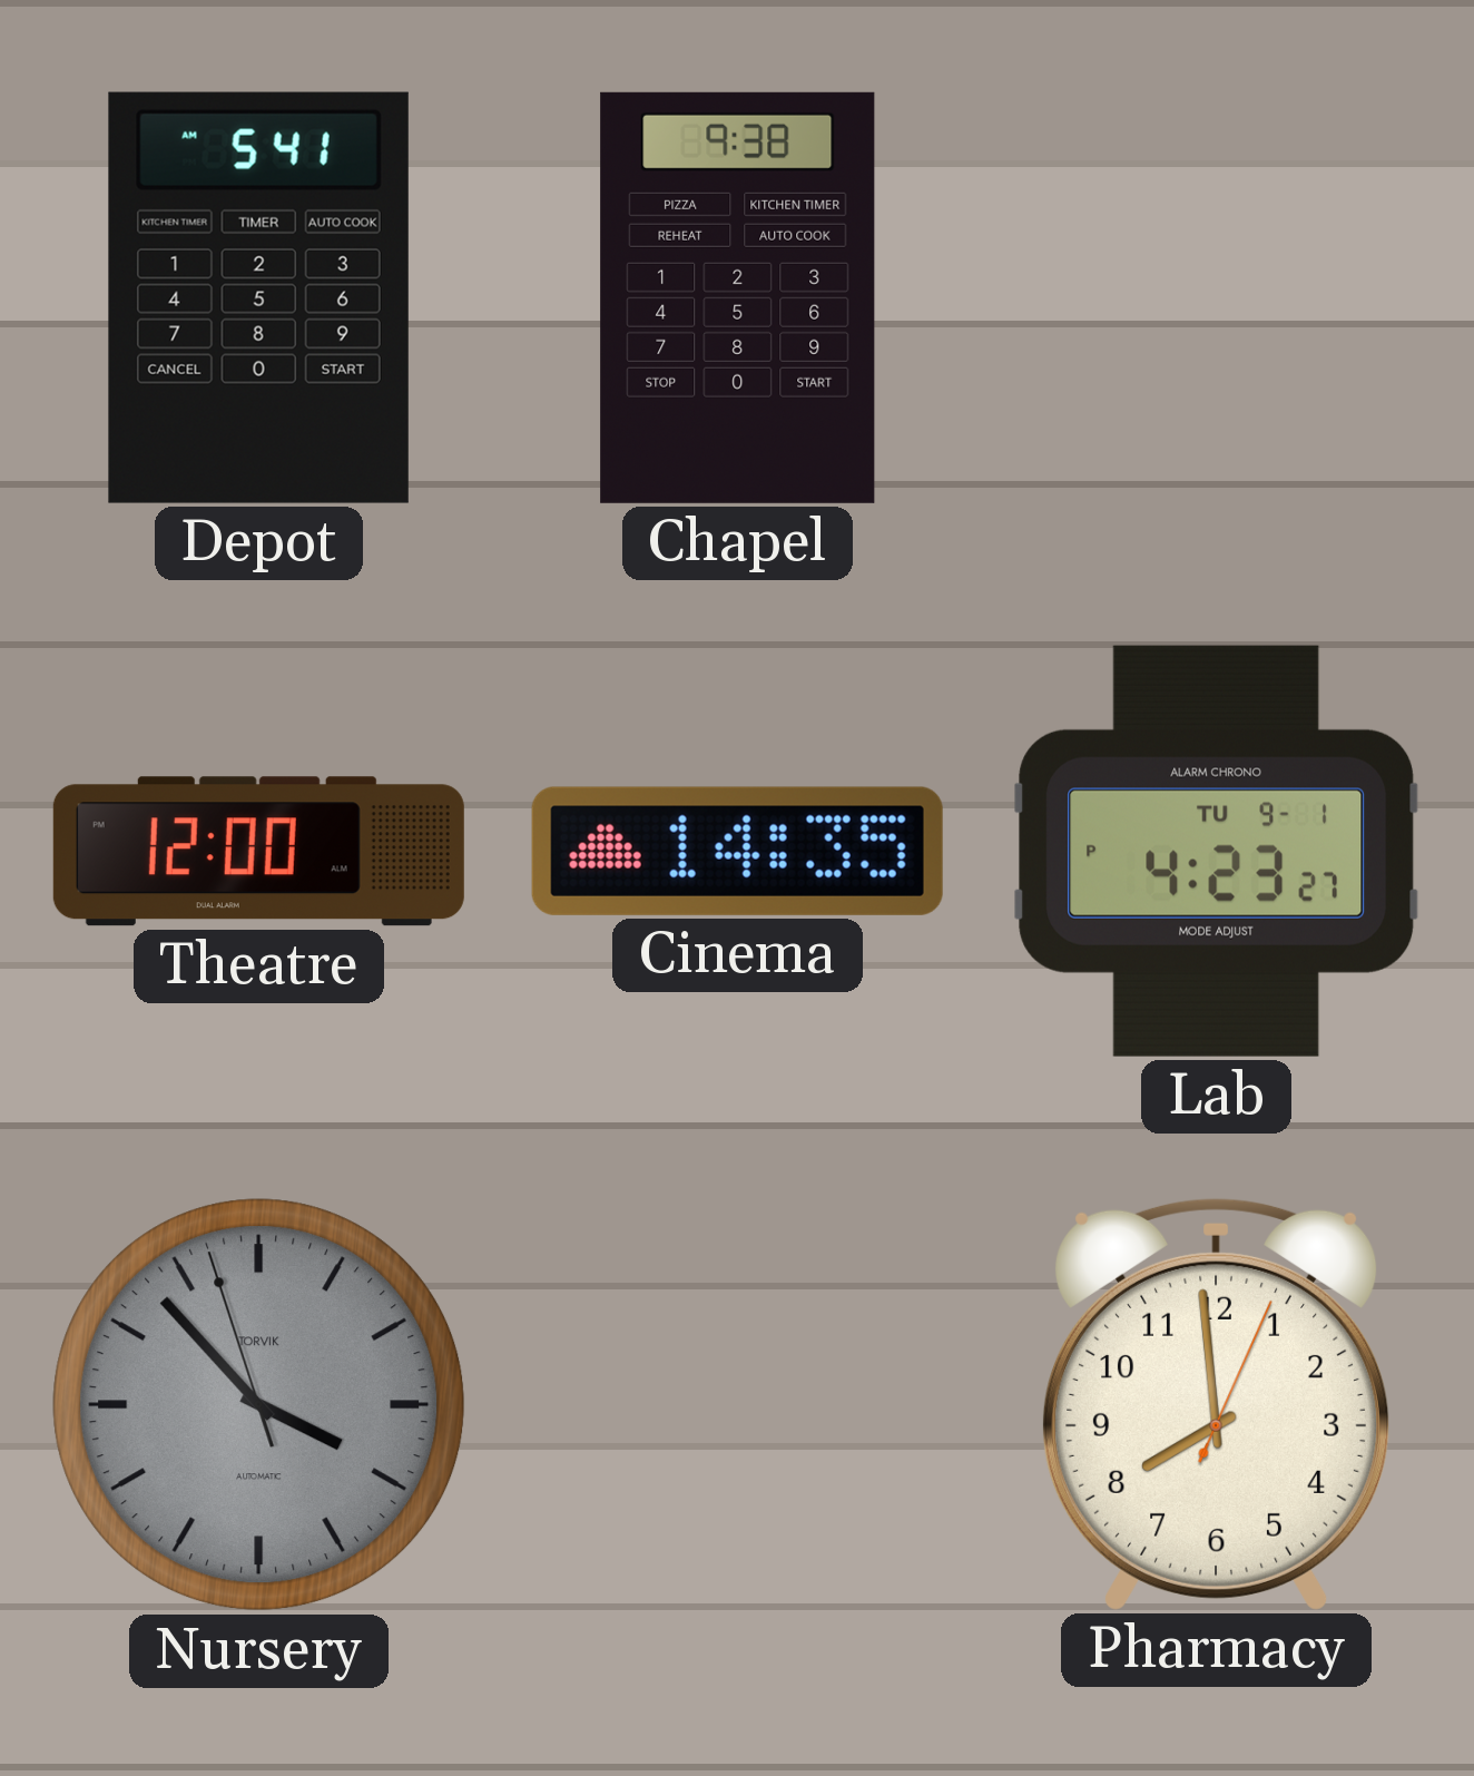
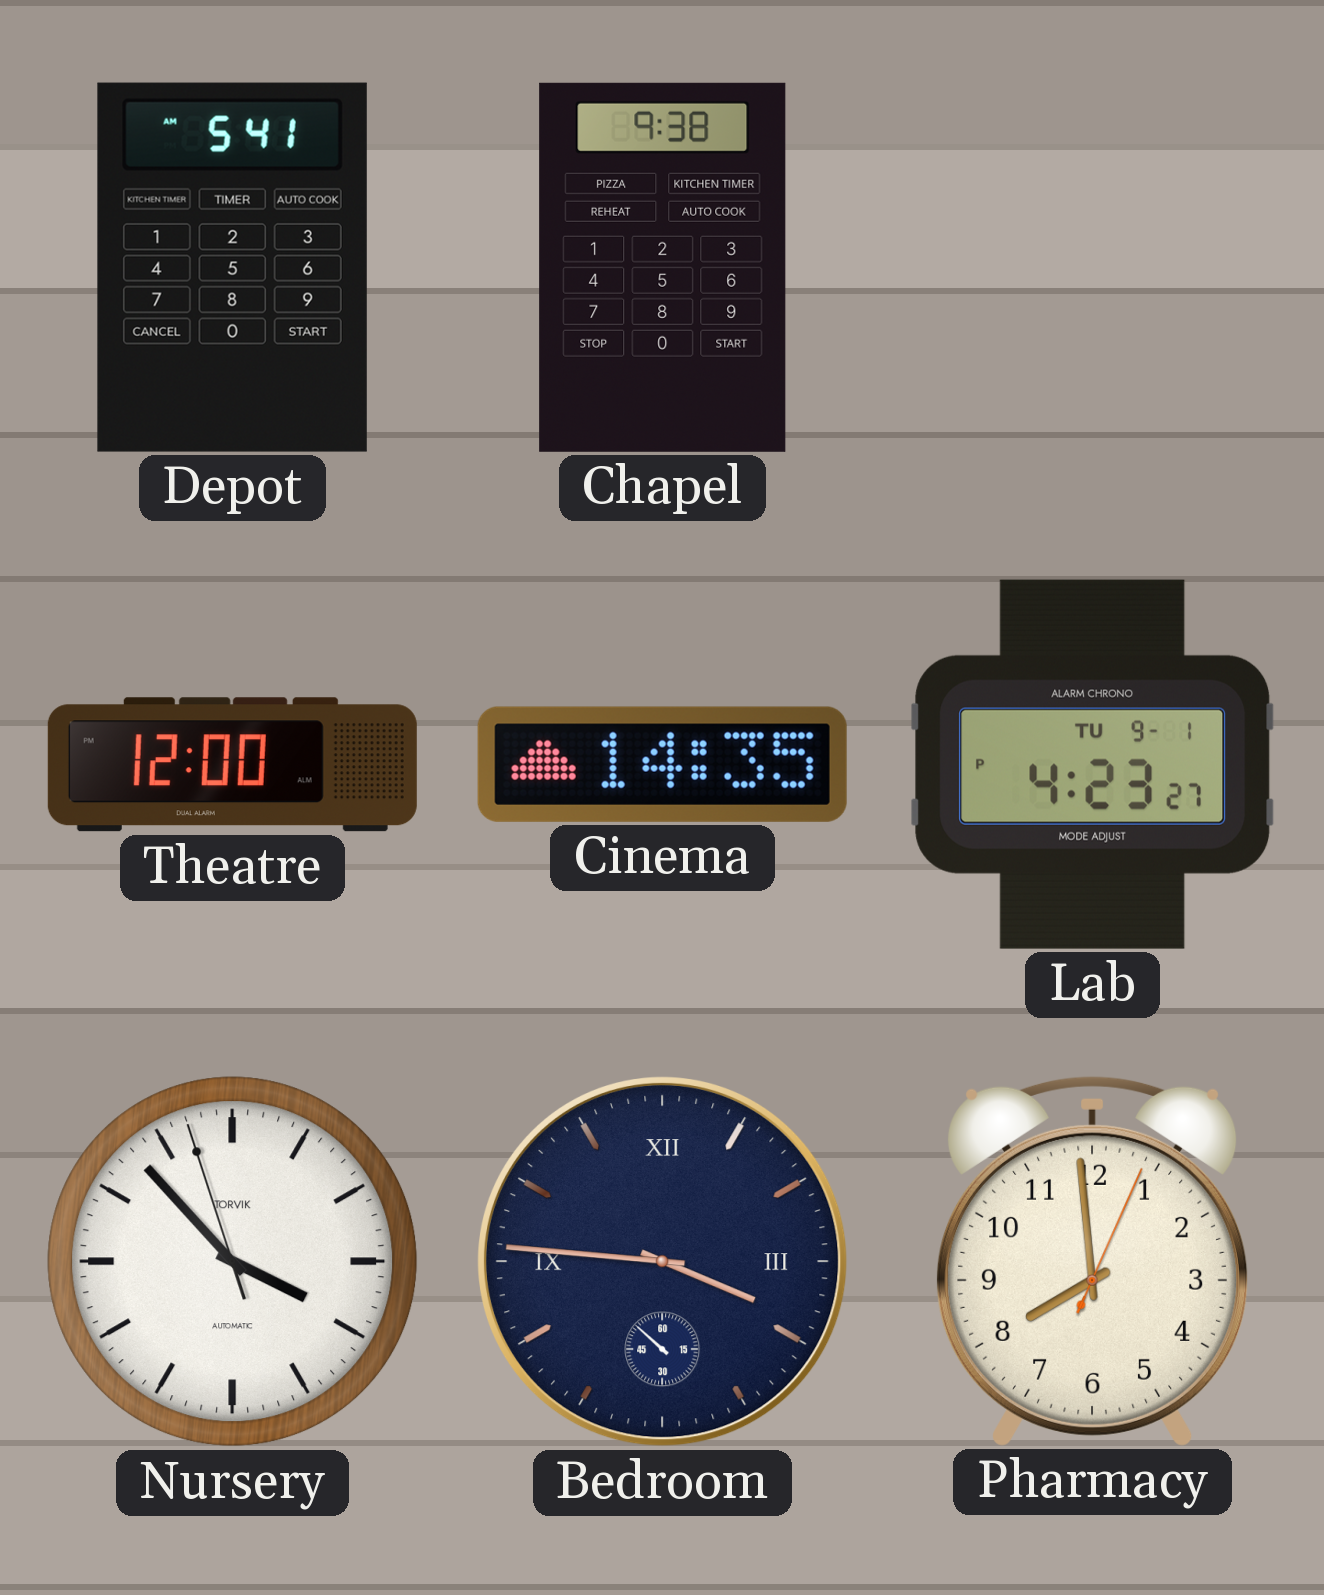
Nursery dial: grey -> white
Bedroom: none -> 3:45
